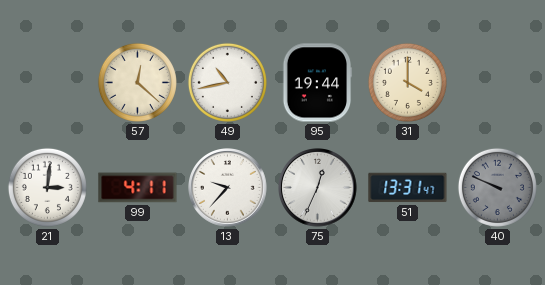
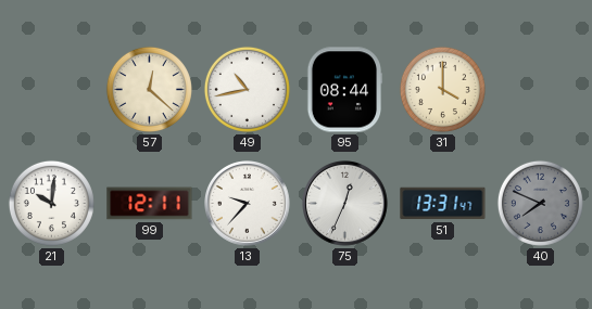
95: 19:44 -> 08:44
21: 3:01 -> 10:01
99: 4:11 -> 12:11
40: 9:49 -> 7:49
